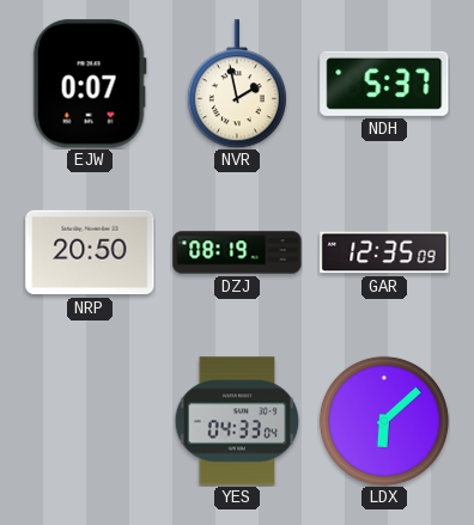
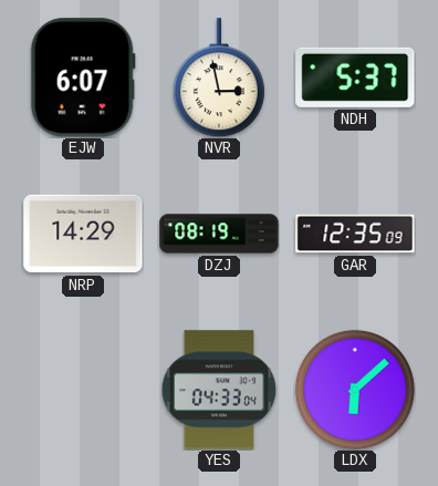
EJW: 0:07 -> 6:07
NVR: 1:58 -> 2:58
NRP: 20:50 -> 14:29
